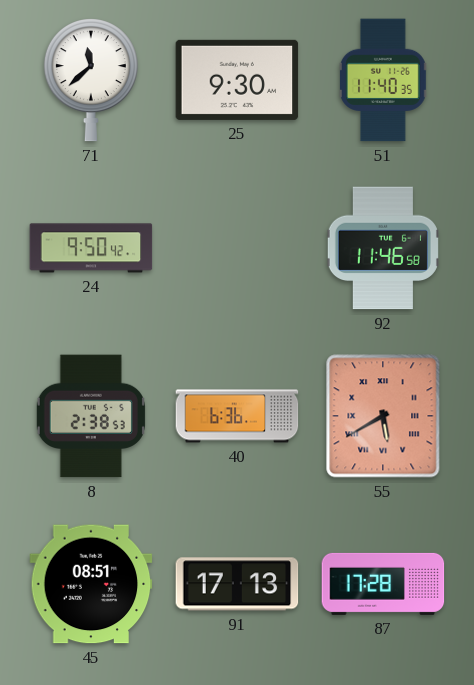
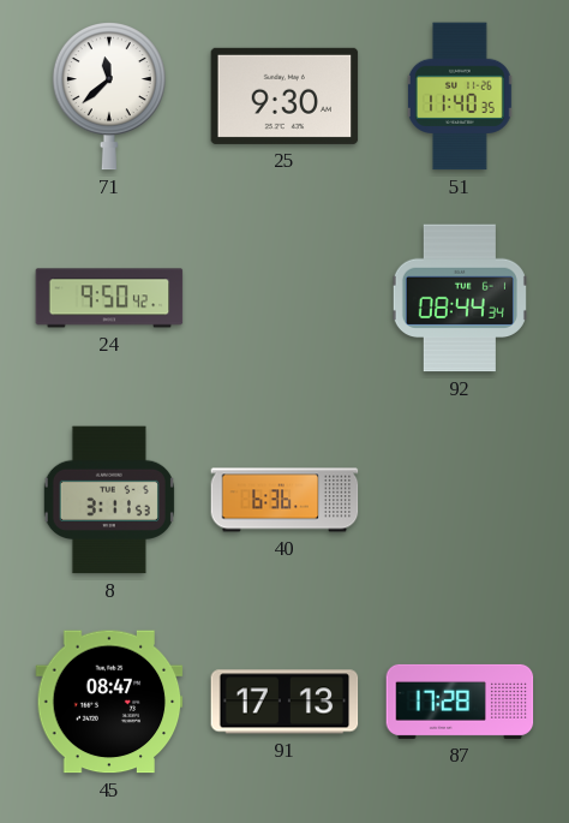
92: 11:46 -> 08:44
8: 2:38 -> 3:11
55: 5:40 -> none
45: 08:51 -> 08:47
